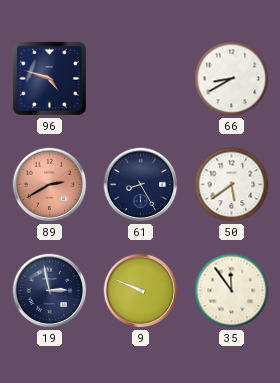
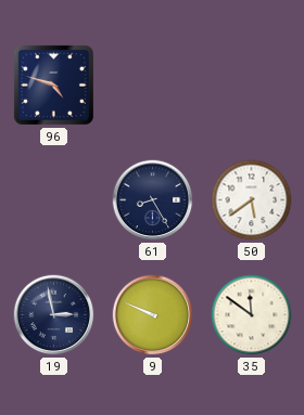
66: 8:40 -> none
89: 2:40 -> none
35: 11:54 -> 11:51
